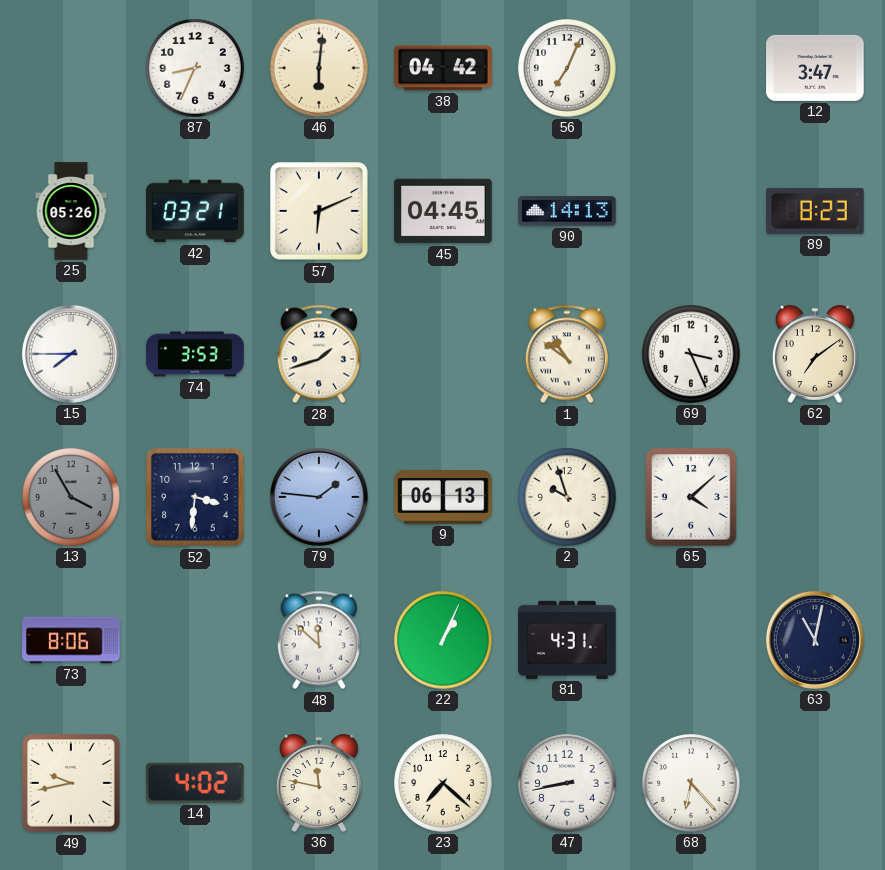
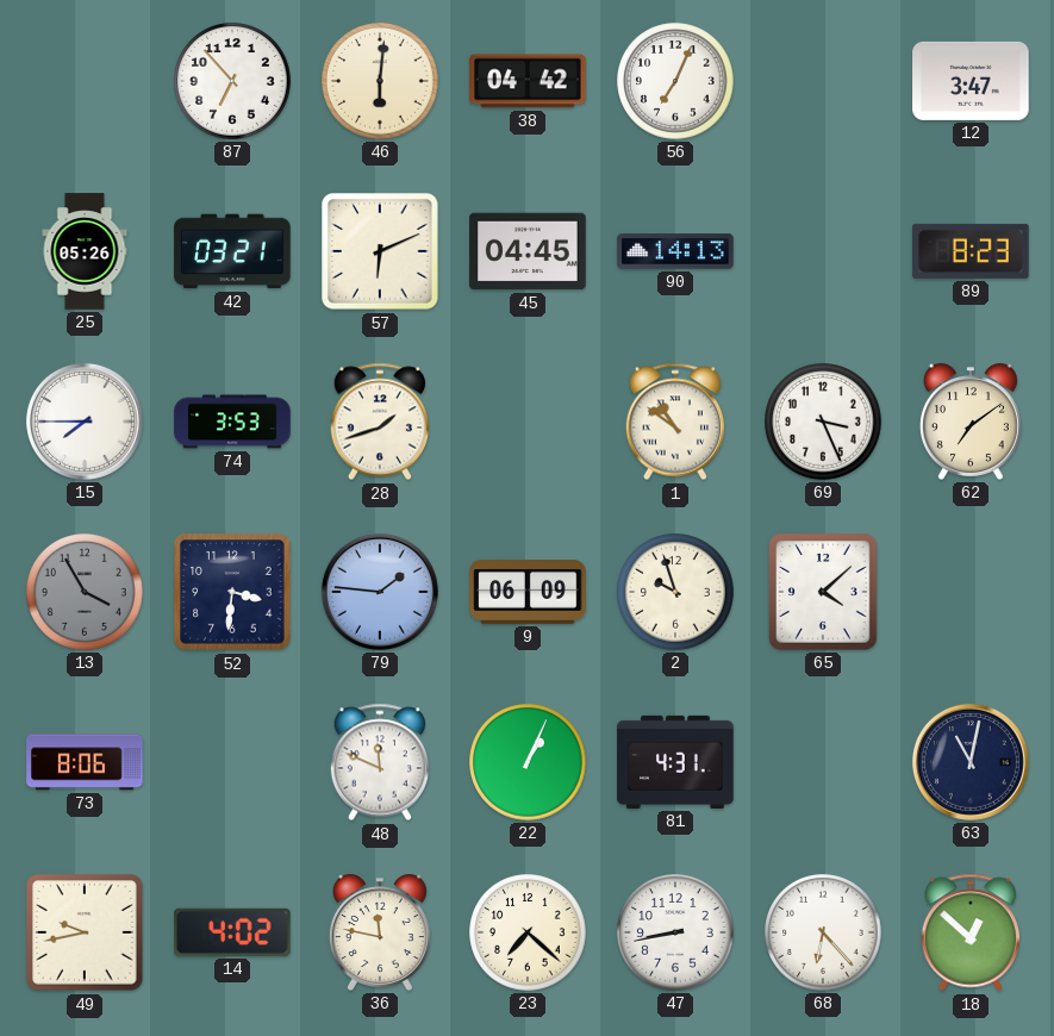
87: 8:34 -> 6:53
9: 06:13 -> 06:09
48: 11:52 -> 11:49
18: none -> 12:52
